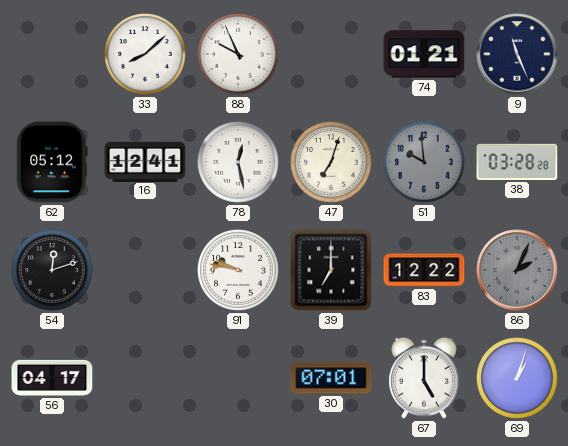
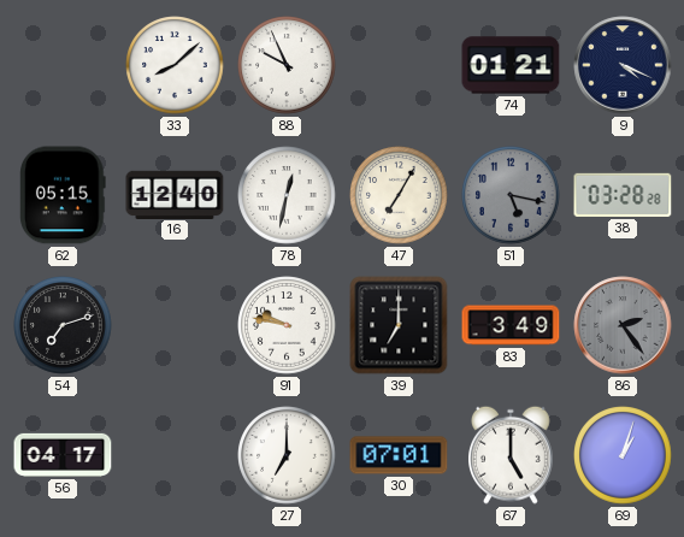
9: 11:26 -> 4:19
62: 05:12 -> 05:15
16: 12:41 -> 12:40
78: 12:28 -> 12:32
47: 7:03 -> 7:05
51: 9:59 -> 5:17
54: 12:12 -> 7:12
83: 12:22 -> 3:49
86: 2:04 -> 2:24
27: none -> 7:00
